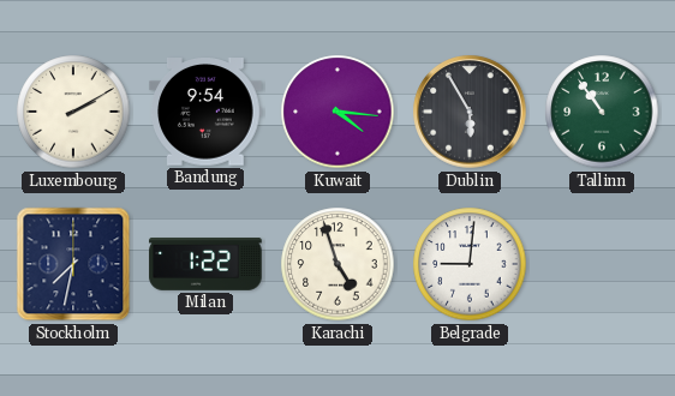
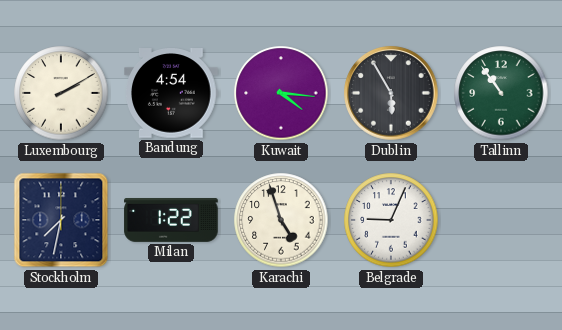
Bandung: 9:54 -> 4:54
Belgrade: 9:01 -> 9:04
